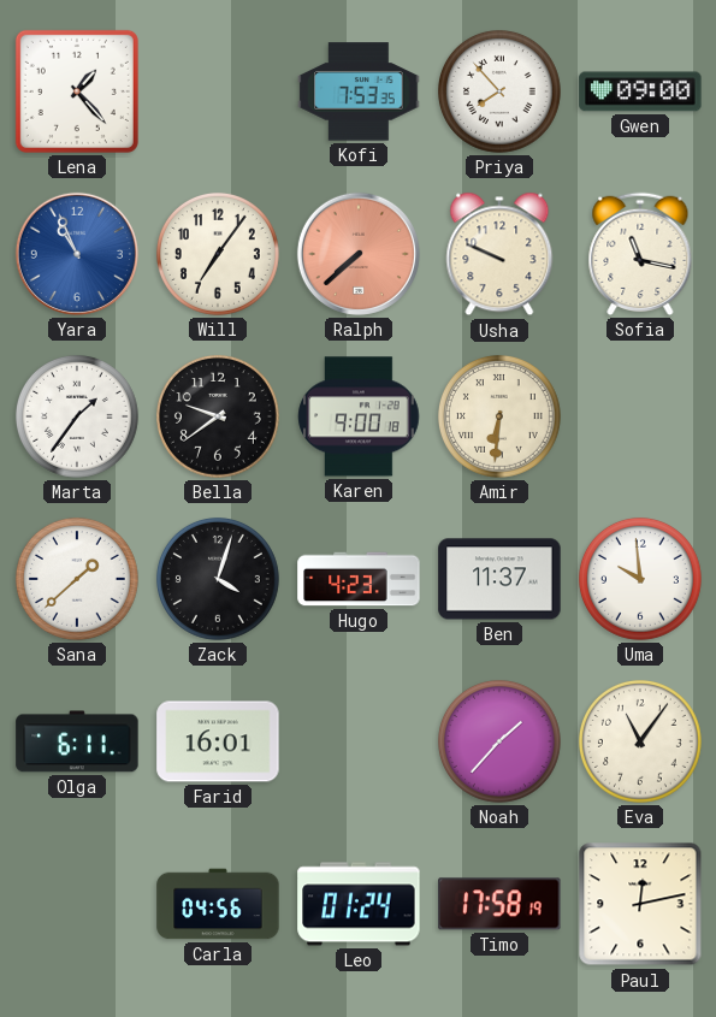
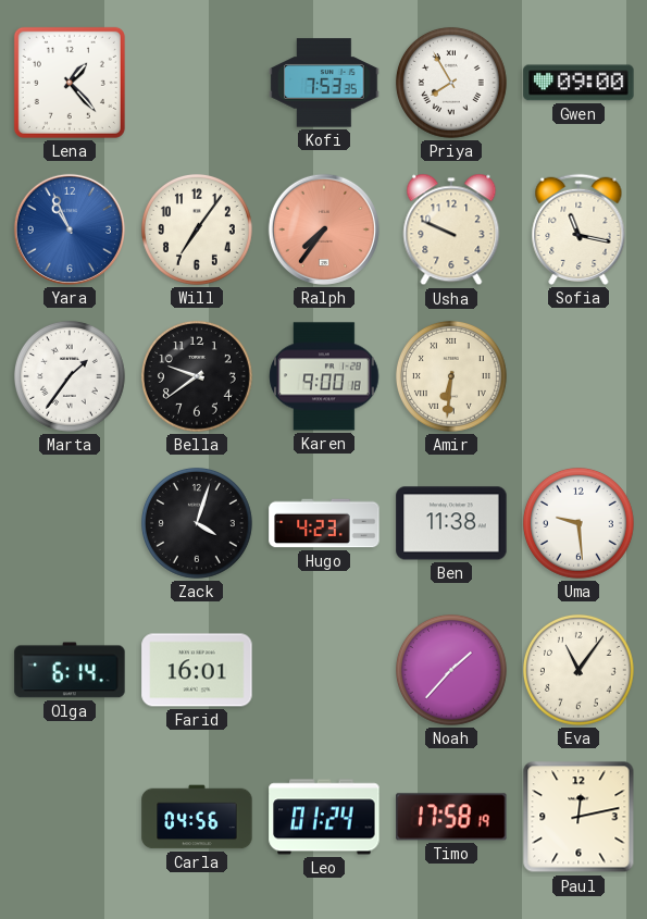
Priya: 7:53 -> 7:55
Ralph: 7:38 -> 7:36
Sana: 1:38 -> none
Ben: 11:37 -> 11:38
Uma: 9:59 -> 9:29
Olga: 6:11 -> 6:14
